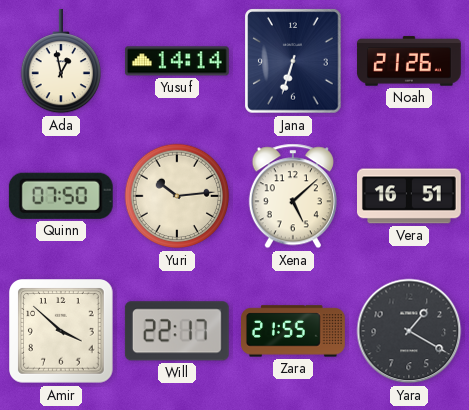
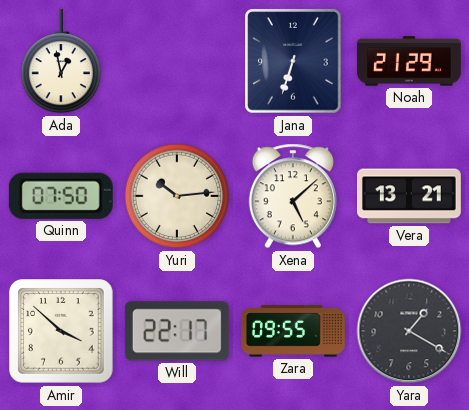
Yusuf: 14:14 -> none
Noah: 21:26 -> 21:29
Vera: 16:51 -> 13:21
Zara: 21:55 -> 09:55
